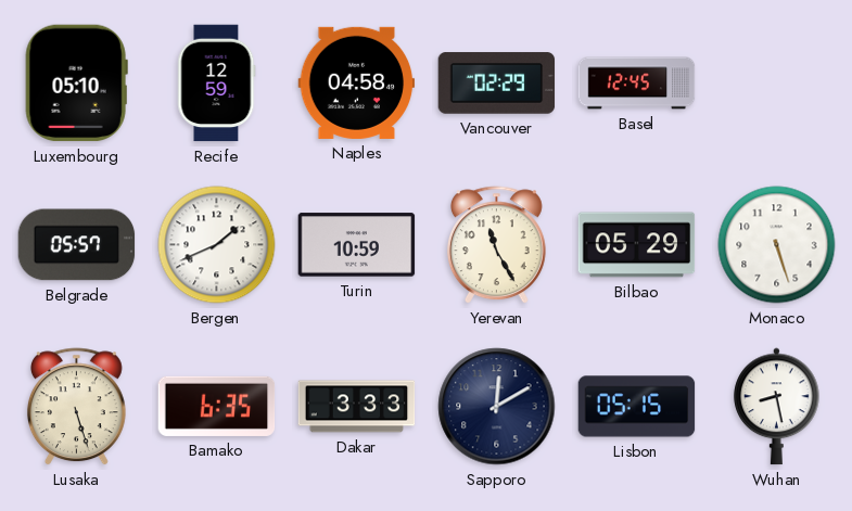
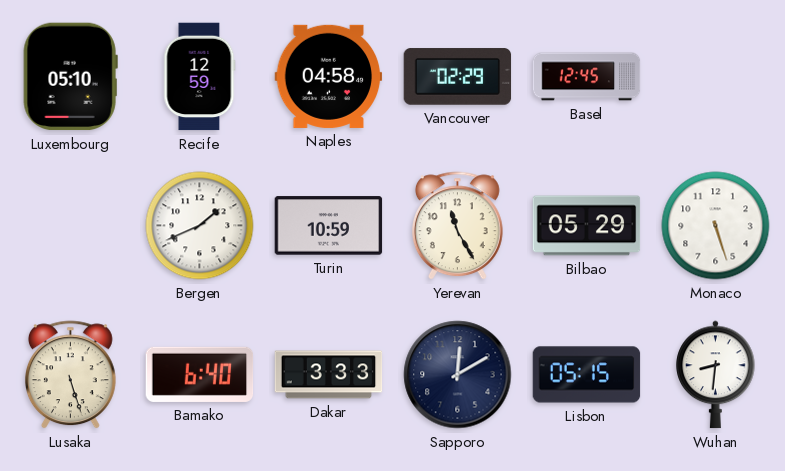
Belgrade: 05:57 -> none
Bamako: 6:35 -> 6:40
Wuhan: 8:28 -> 8:31
